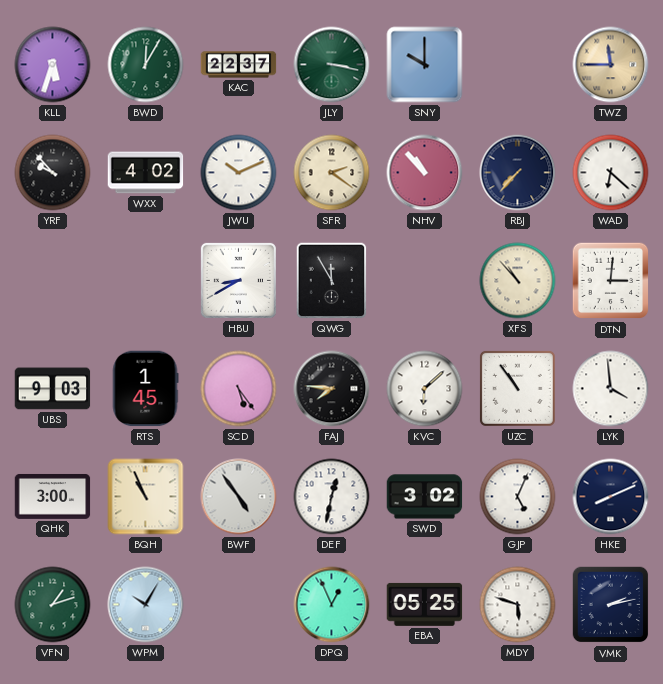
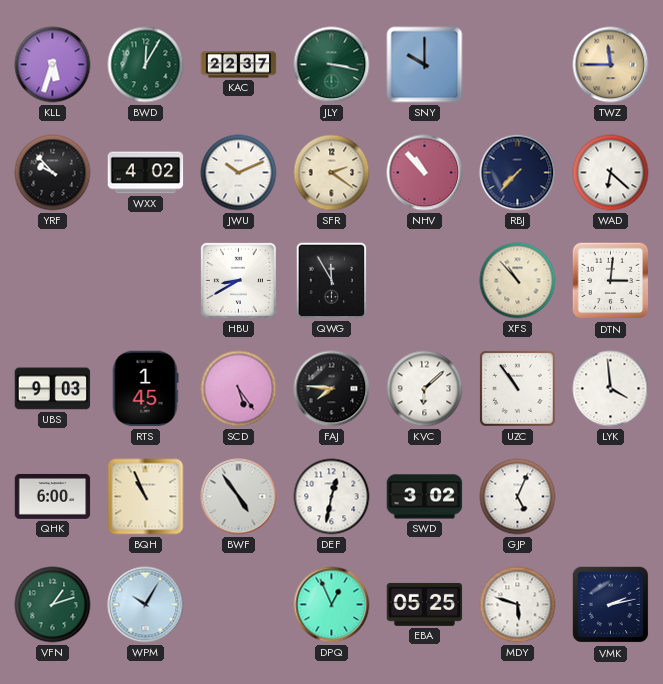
QHK: 3:00 -> 6:00
HKE: 8:11 -> none
